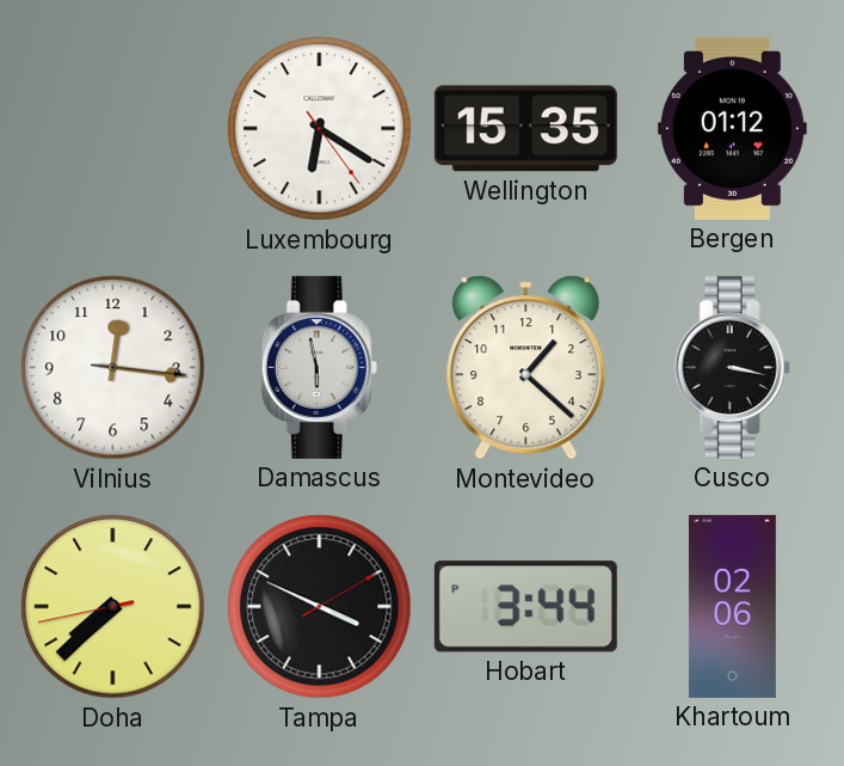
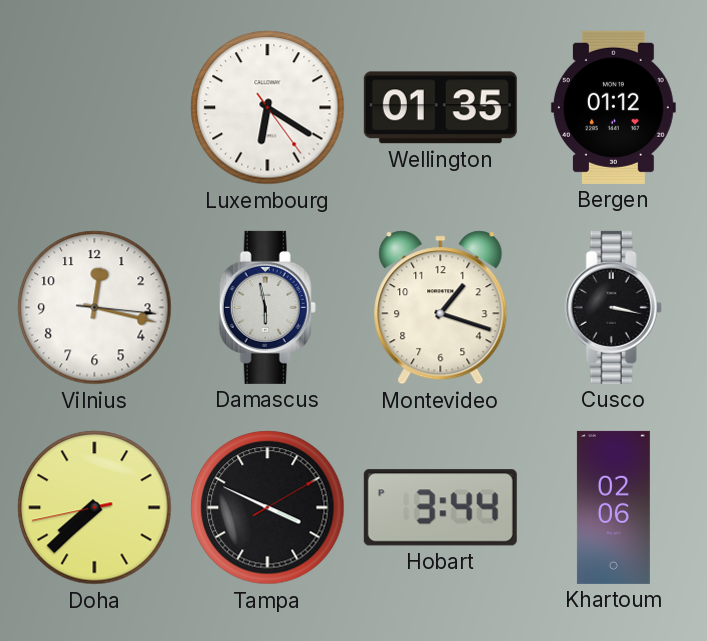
Wellington: 15:35 -> 01:35
Vilnius: 12:16 -> 12:17
Montevideo: 1:22 -> 1:18
